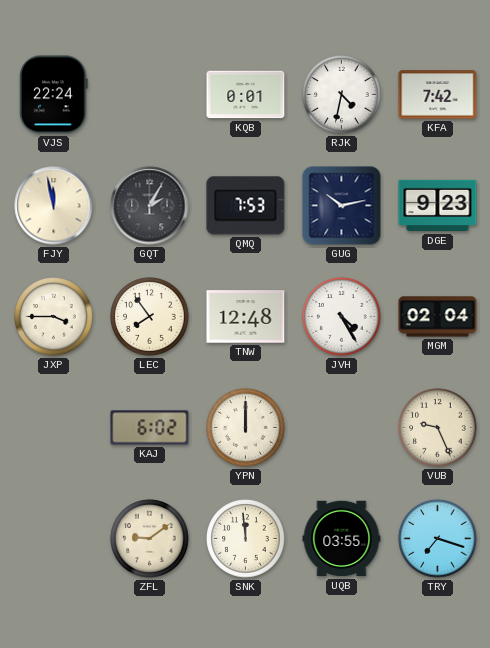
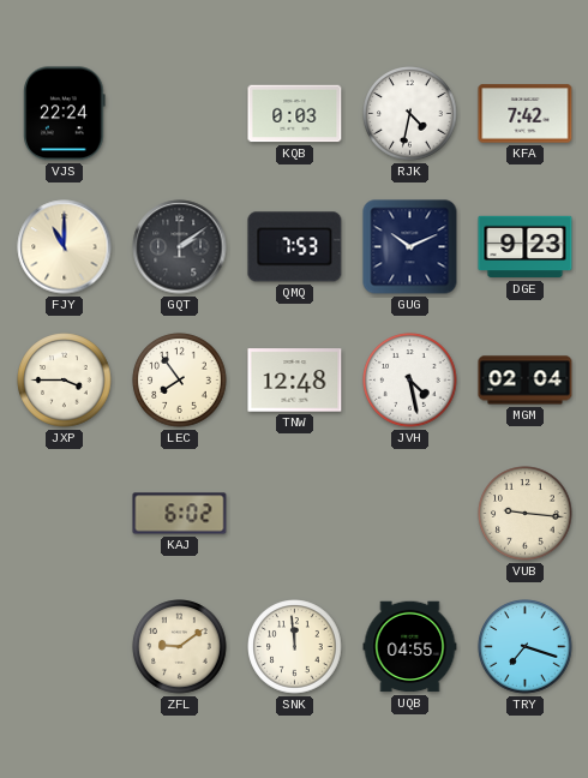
KQB: 0:01 -> 0:03
FJY: 11:58 -> 11:00
GQT: 2:05 -> 2:09
GUG: 10:13 -> 10:11
JVH: 4:25 -> 4:28
YPN: 12:00 -> none
VUB: 9:26 -> 9:16
UQB: 03:55 -> 04:55
